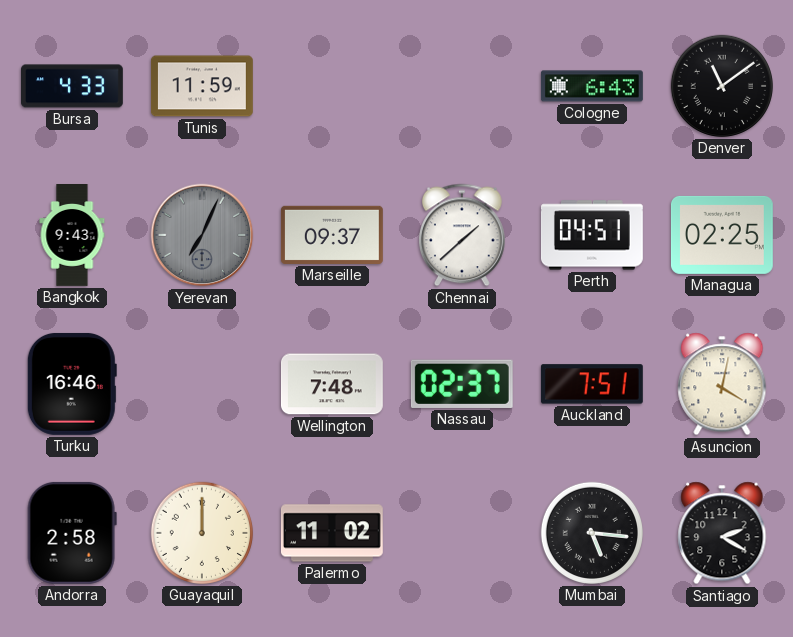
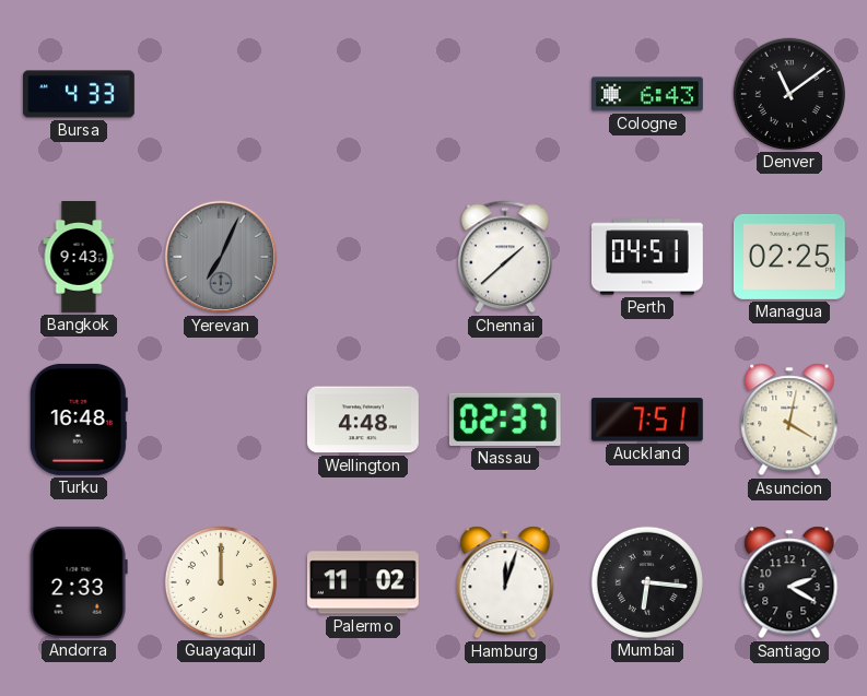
Tunis: 11:59 -> none
Marseille: 09:37 -> none
Turku: 16:46 -> 16:48
Wellington: 7:48 -> 4:48
Andorra: 2:58 -> 2:33
Hamburg: none -> 12:03
Mumbai: 5:16 -> 6:16
